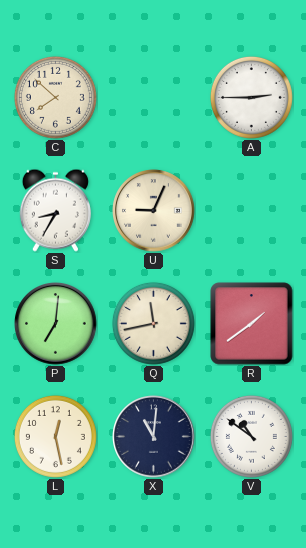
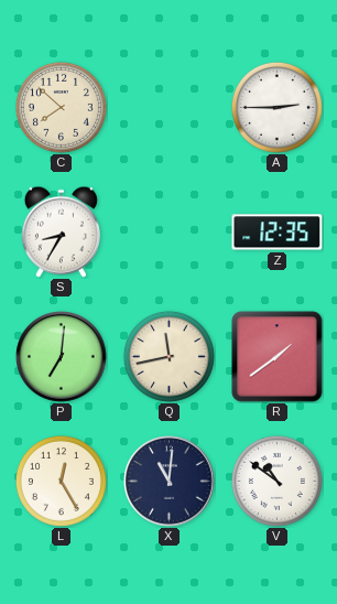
U: 9:04 -> none
Z: none -> 12:35
L: 12:28 -> 12:25
